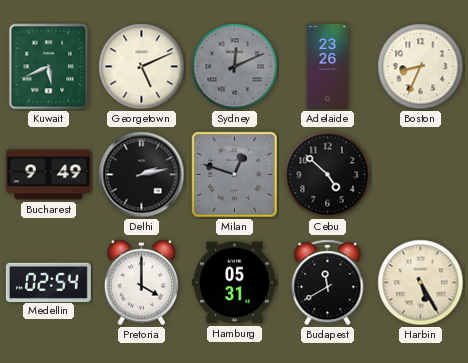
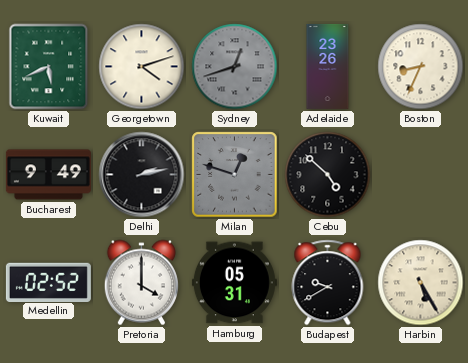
Georgetown: 5:11 -> 4:12
Sydney: 12:11 -> 12:42
Medellin: 02:54 -> 02:52
Budapest: 11:40 -> 9:40
